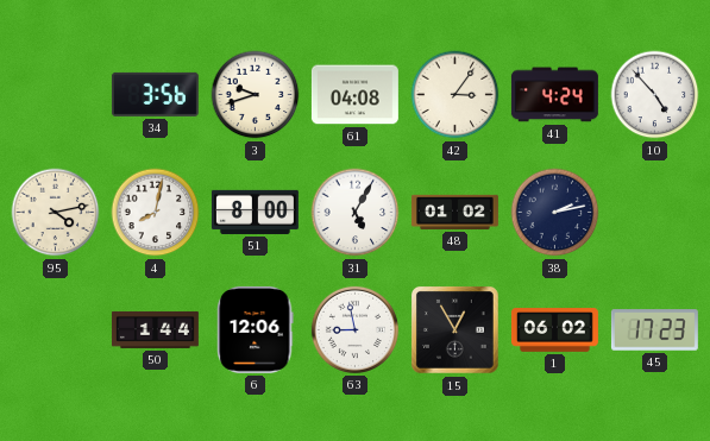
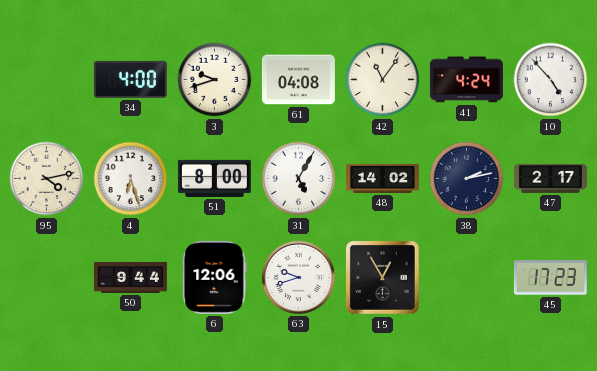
34: 3:56 -> 4:00
42: 3:06 -> 11:06
4: 8:02 -> 6:27
48: 01:02 -> 14:02
47: none -> 2:17
50: 1:44 -> 9:44
63: 8:58 -> 9:42
1: 06:02 -> none
